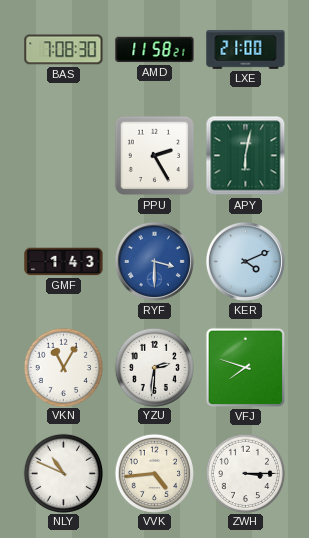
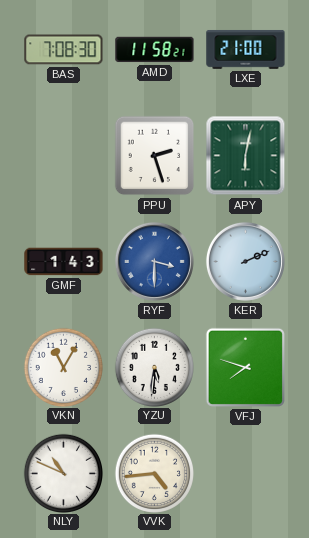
PPU: 2:25 -> 2:27
KER: 4:11 -> 2:11
YZU: 2:31 -> 5:31
ZWH: 3:15 -> none
